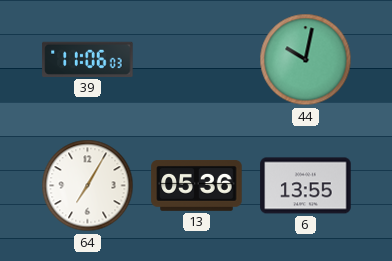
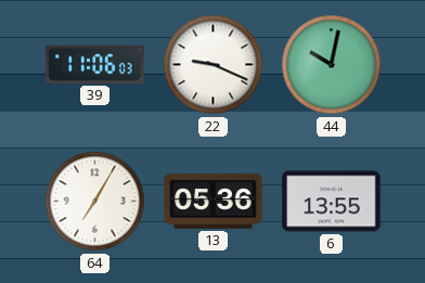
22: none -> 9:19
